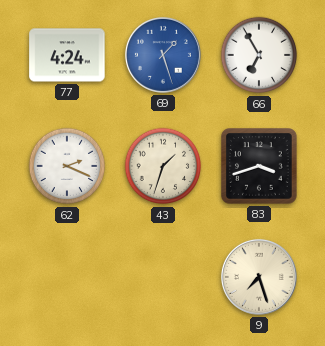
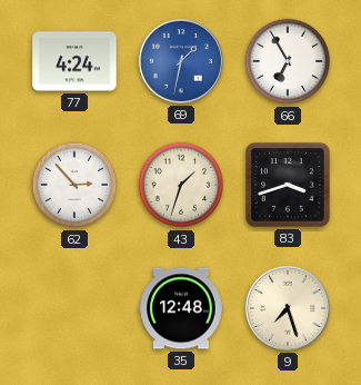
69: 1:27 -> 1:32
62: 2:19 -> 2:53
35: none -> 12:48
